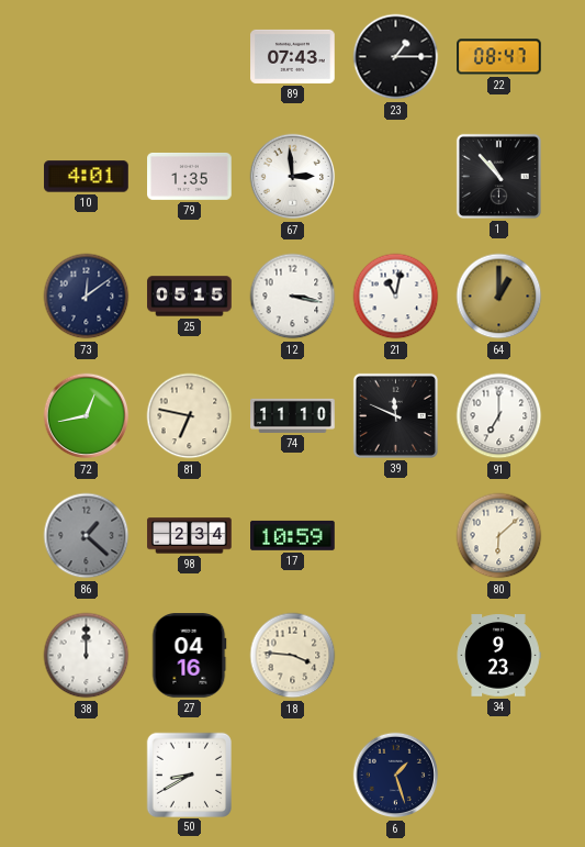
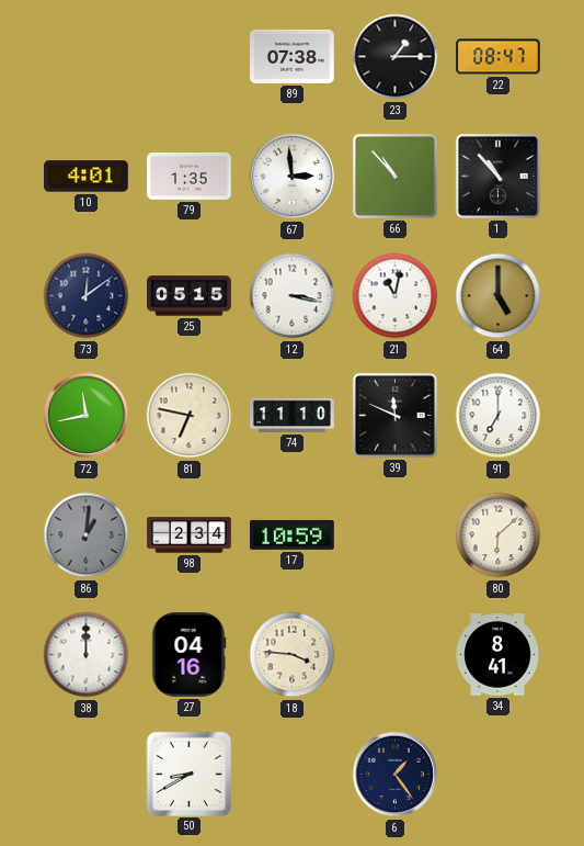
89: 07:43 -> 07:38
66: none -> 10:53
64: 1:00 -> 5:00
72: 12:43 -> 11:43
86: 1:22 -> 1:01
34: 9:23 -> 8:41
6: 1:27 -> 1:24
